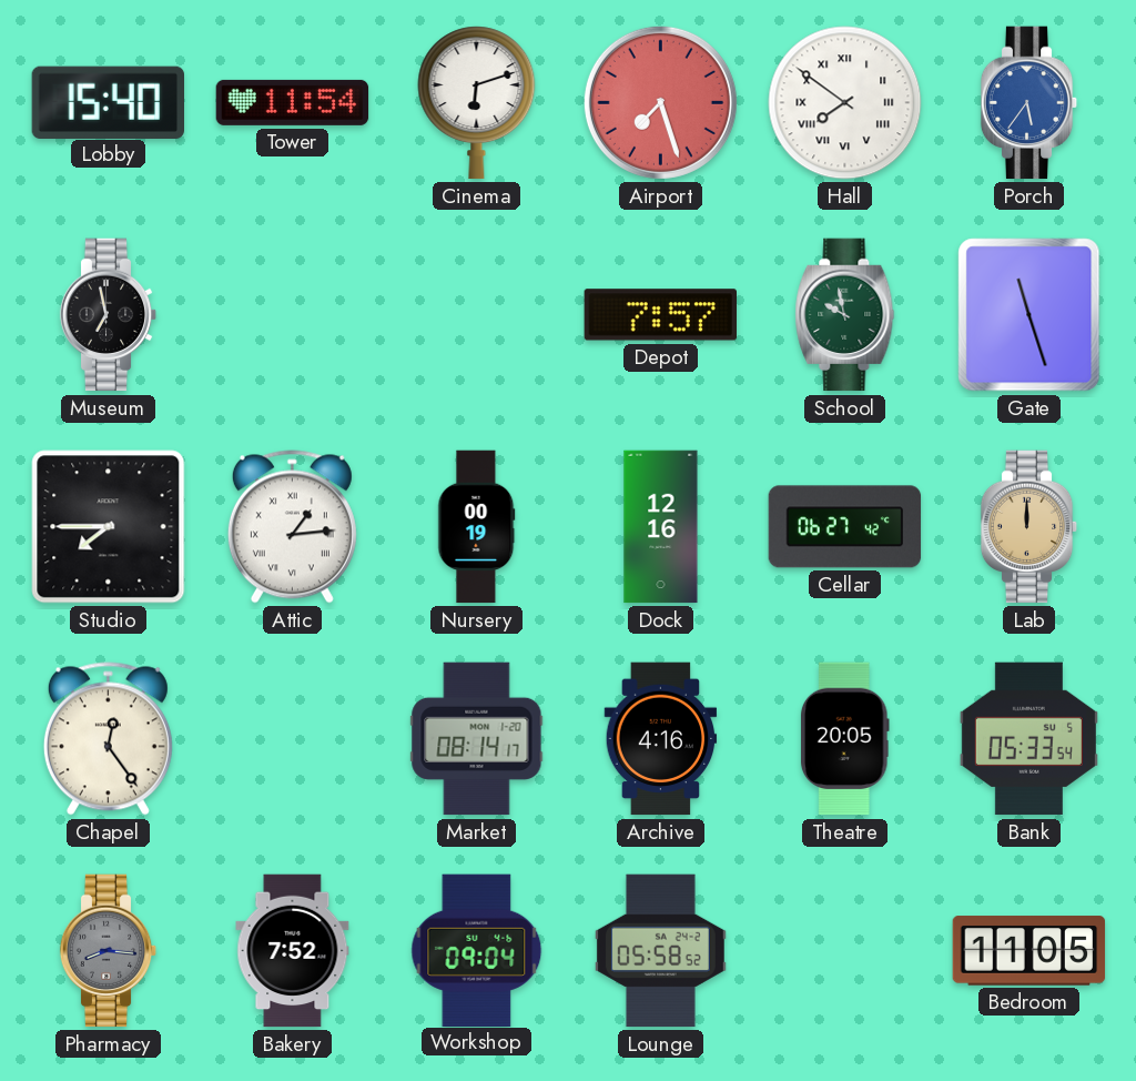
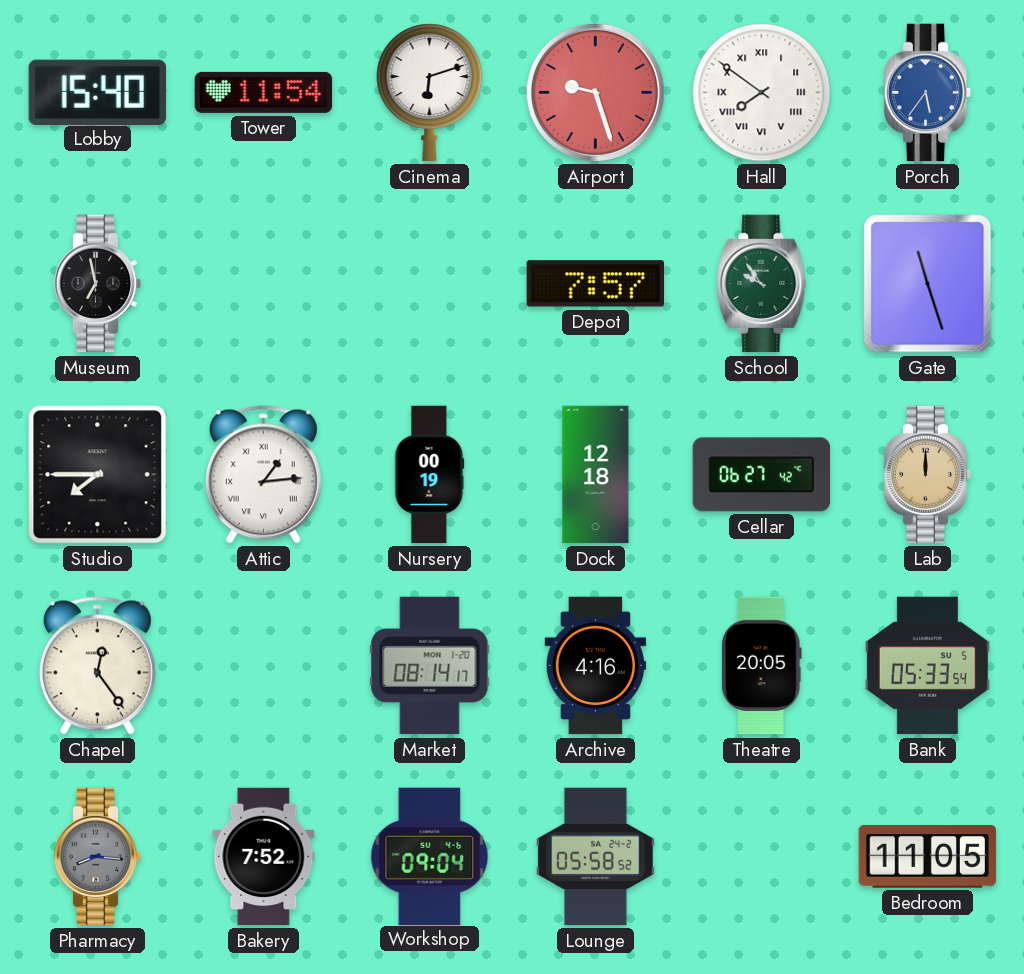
Airport: 7:27 -> 9:27
School: 9:58 -> 9:54
Dock: 12:16 -> 12:18
